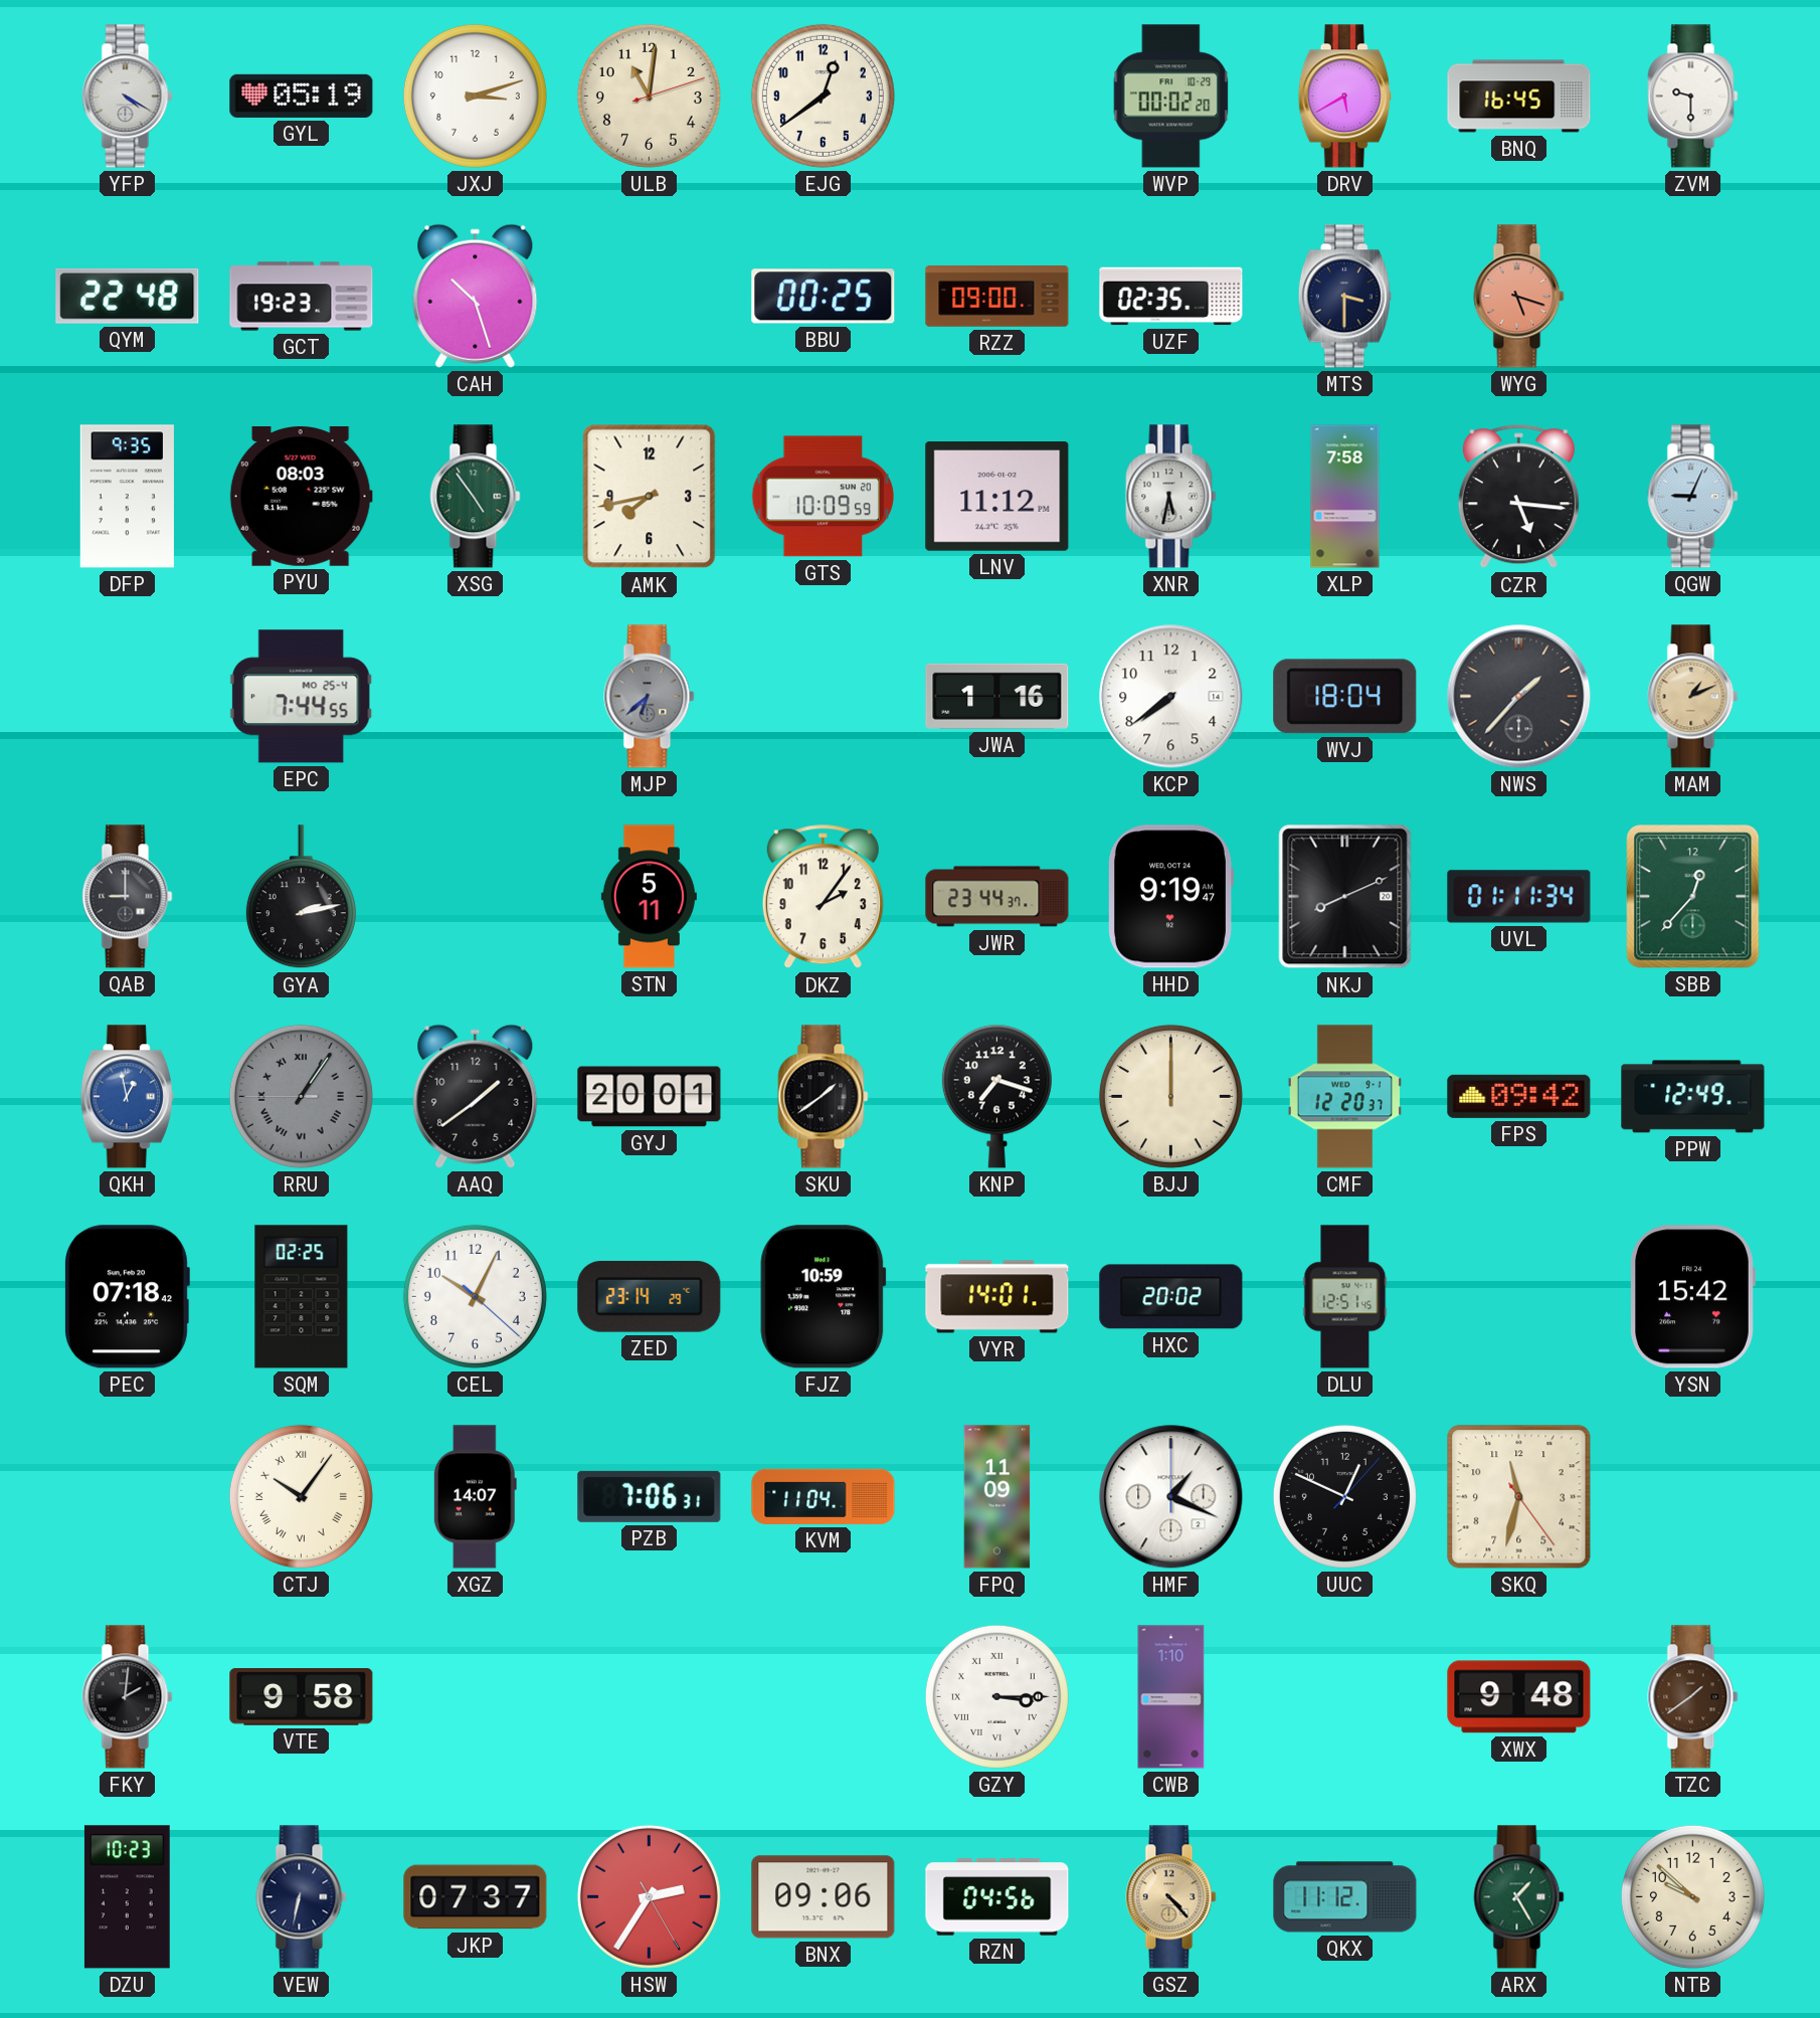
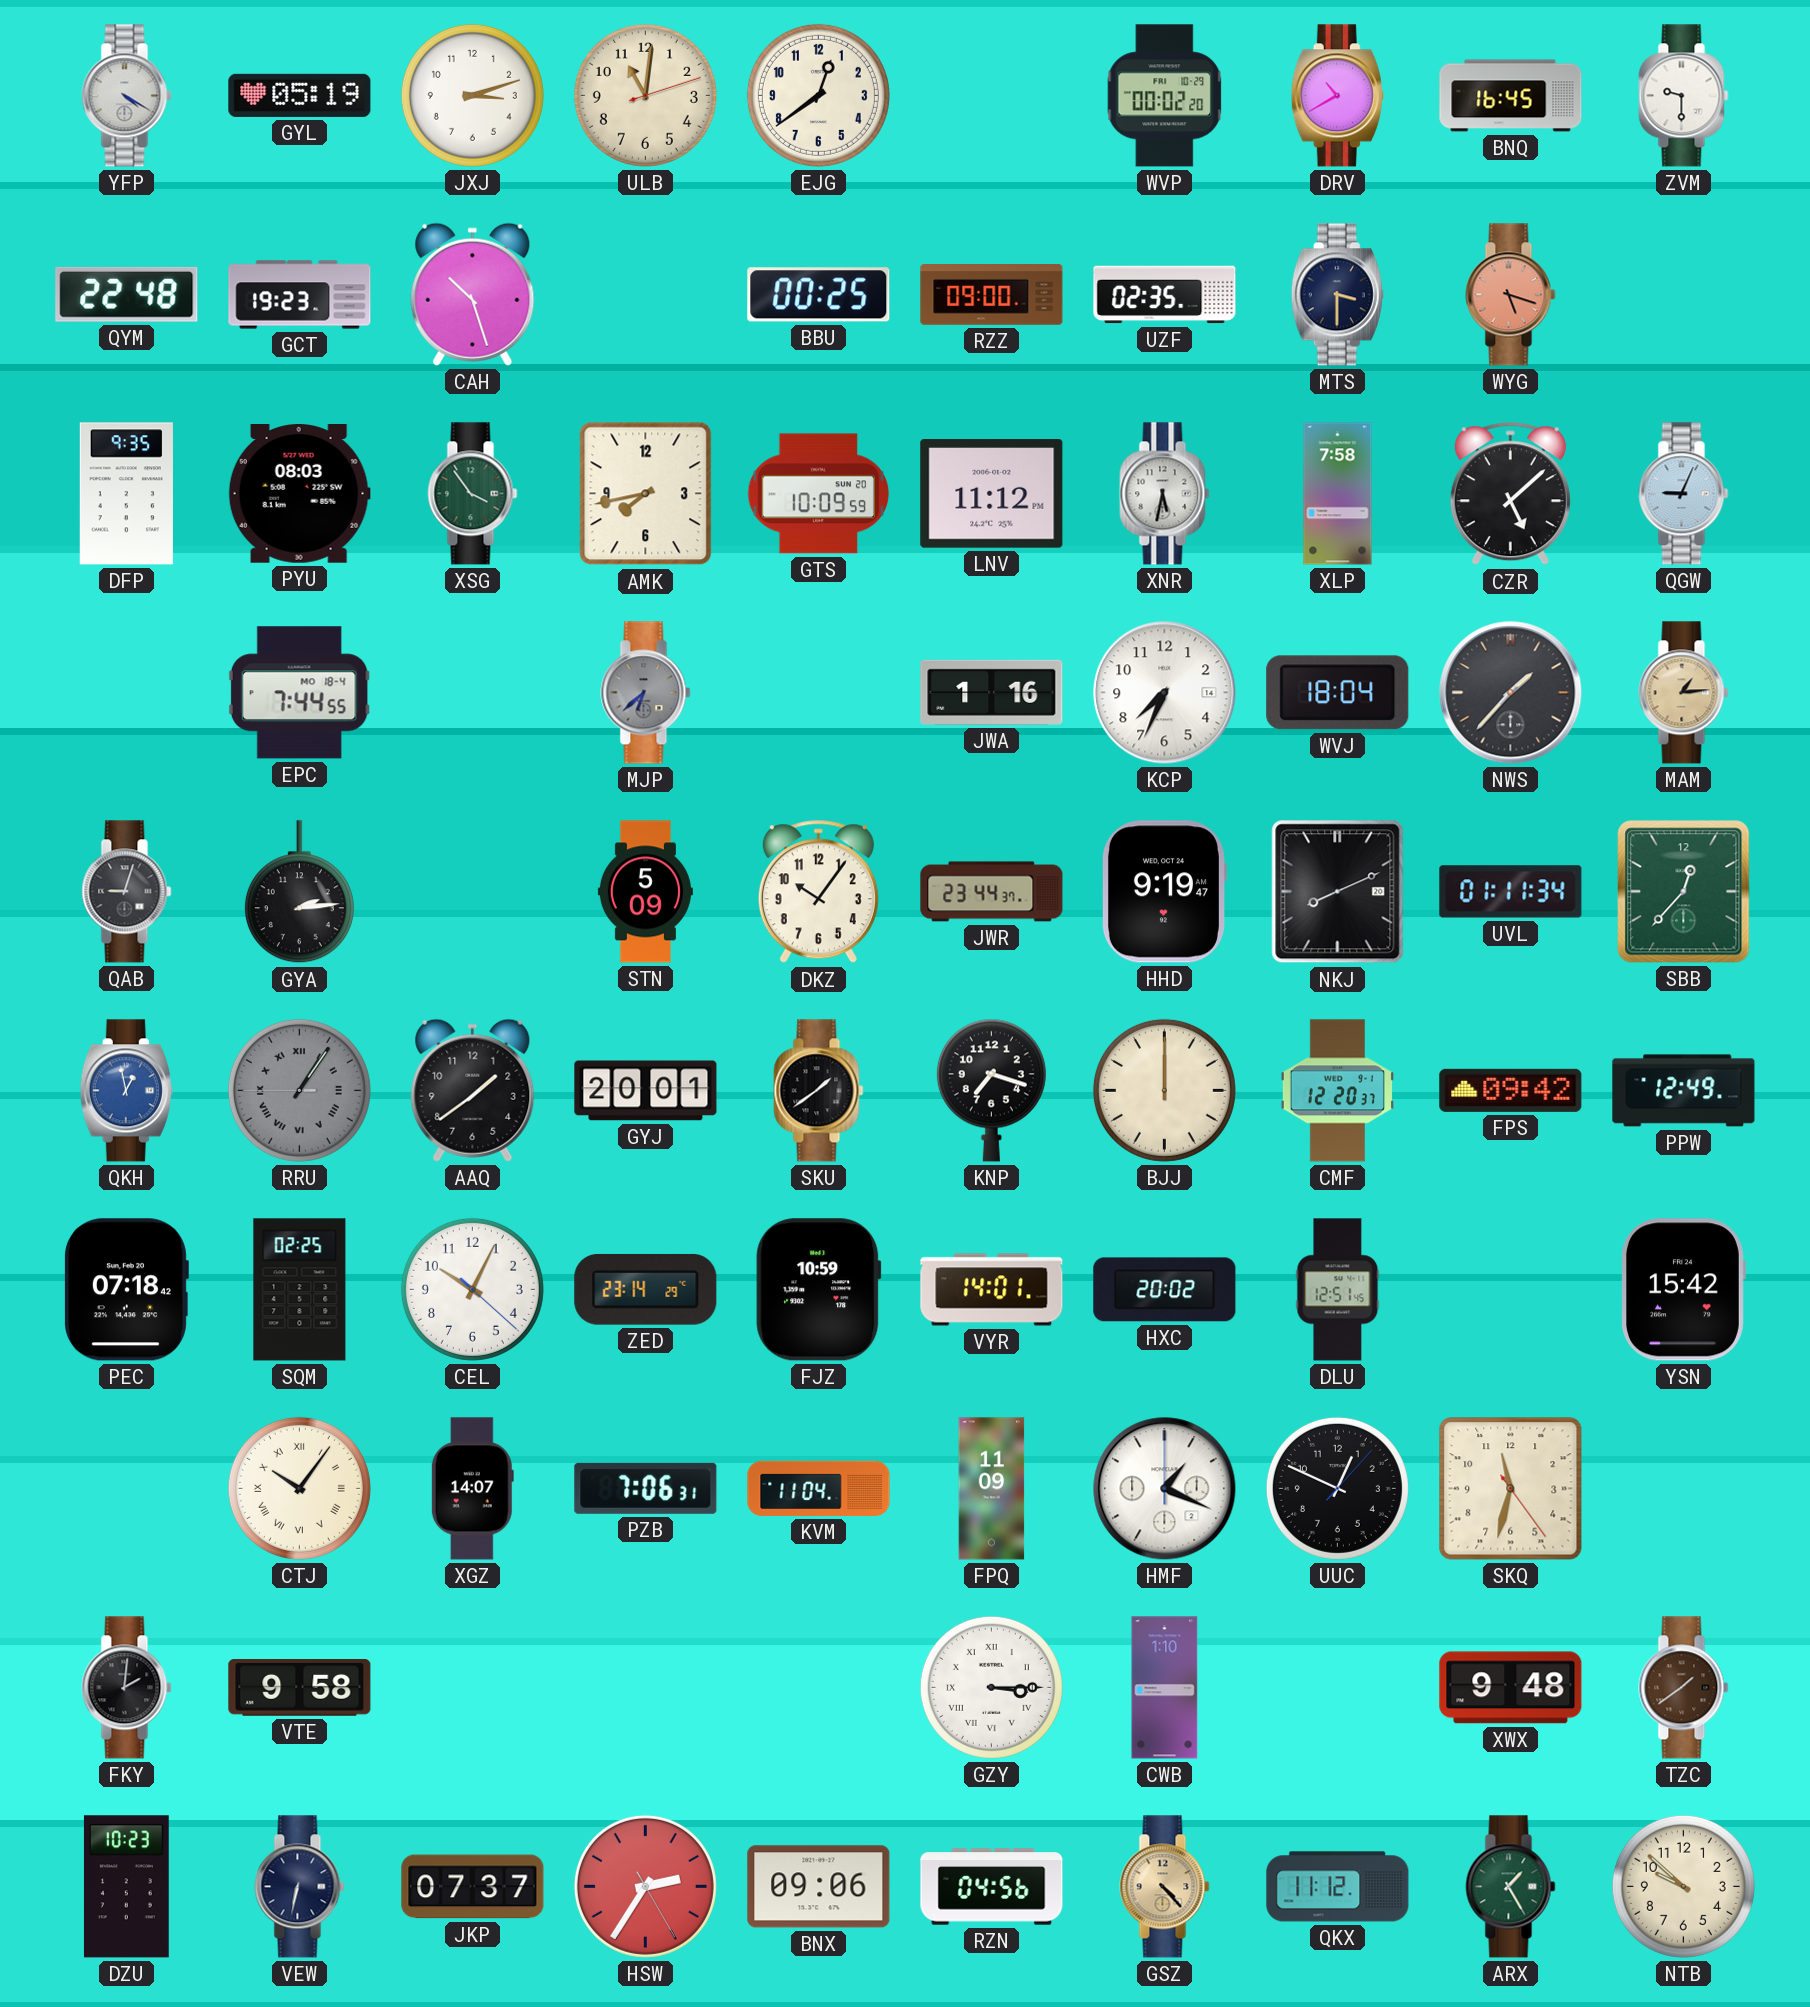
DRV: 5:40 -> 10:40
XSG: 4:54 -> 3:54
CZR: 5:16 -> 5:08
EPC date: MO 25-4 -> MO 18-4
KCP: 7:39 -> 7:34
MAM: 1:11 -> 1:14
QAB: 9:00 -> 9:03
GYA: 2:13 -> 2:14
STN: 5:11 -> 5:09
DKZ: 2:06 -> 10:06
